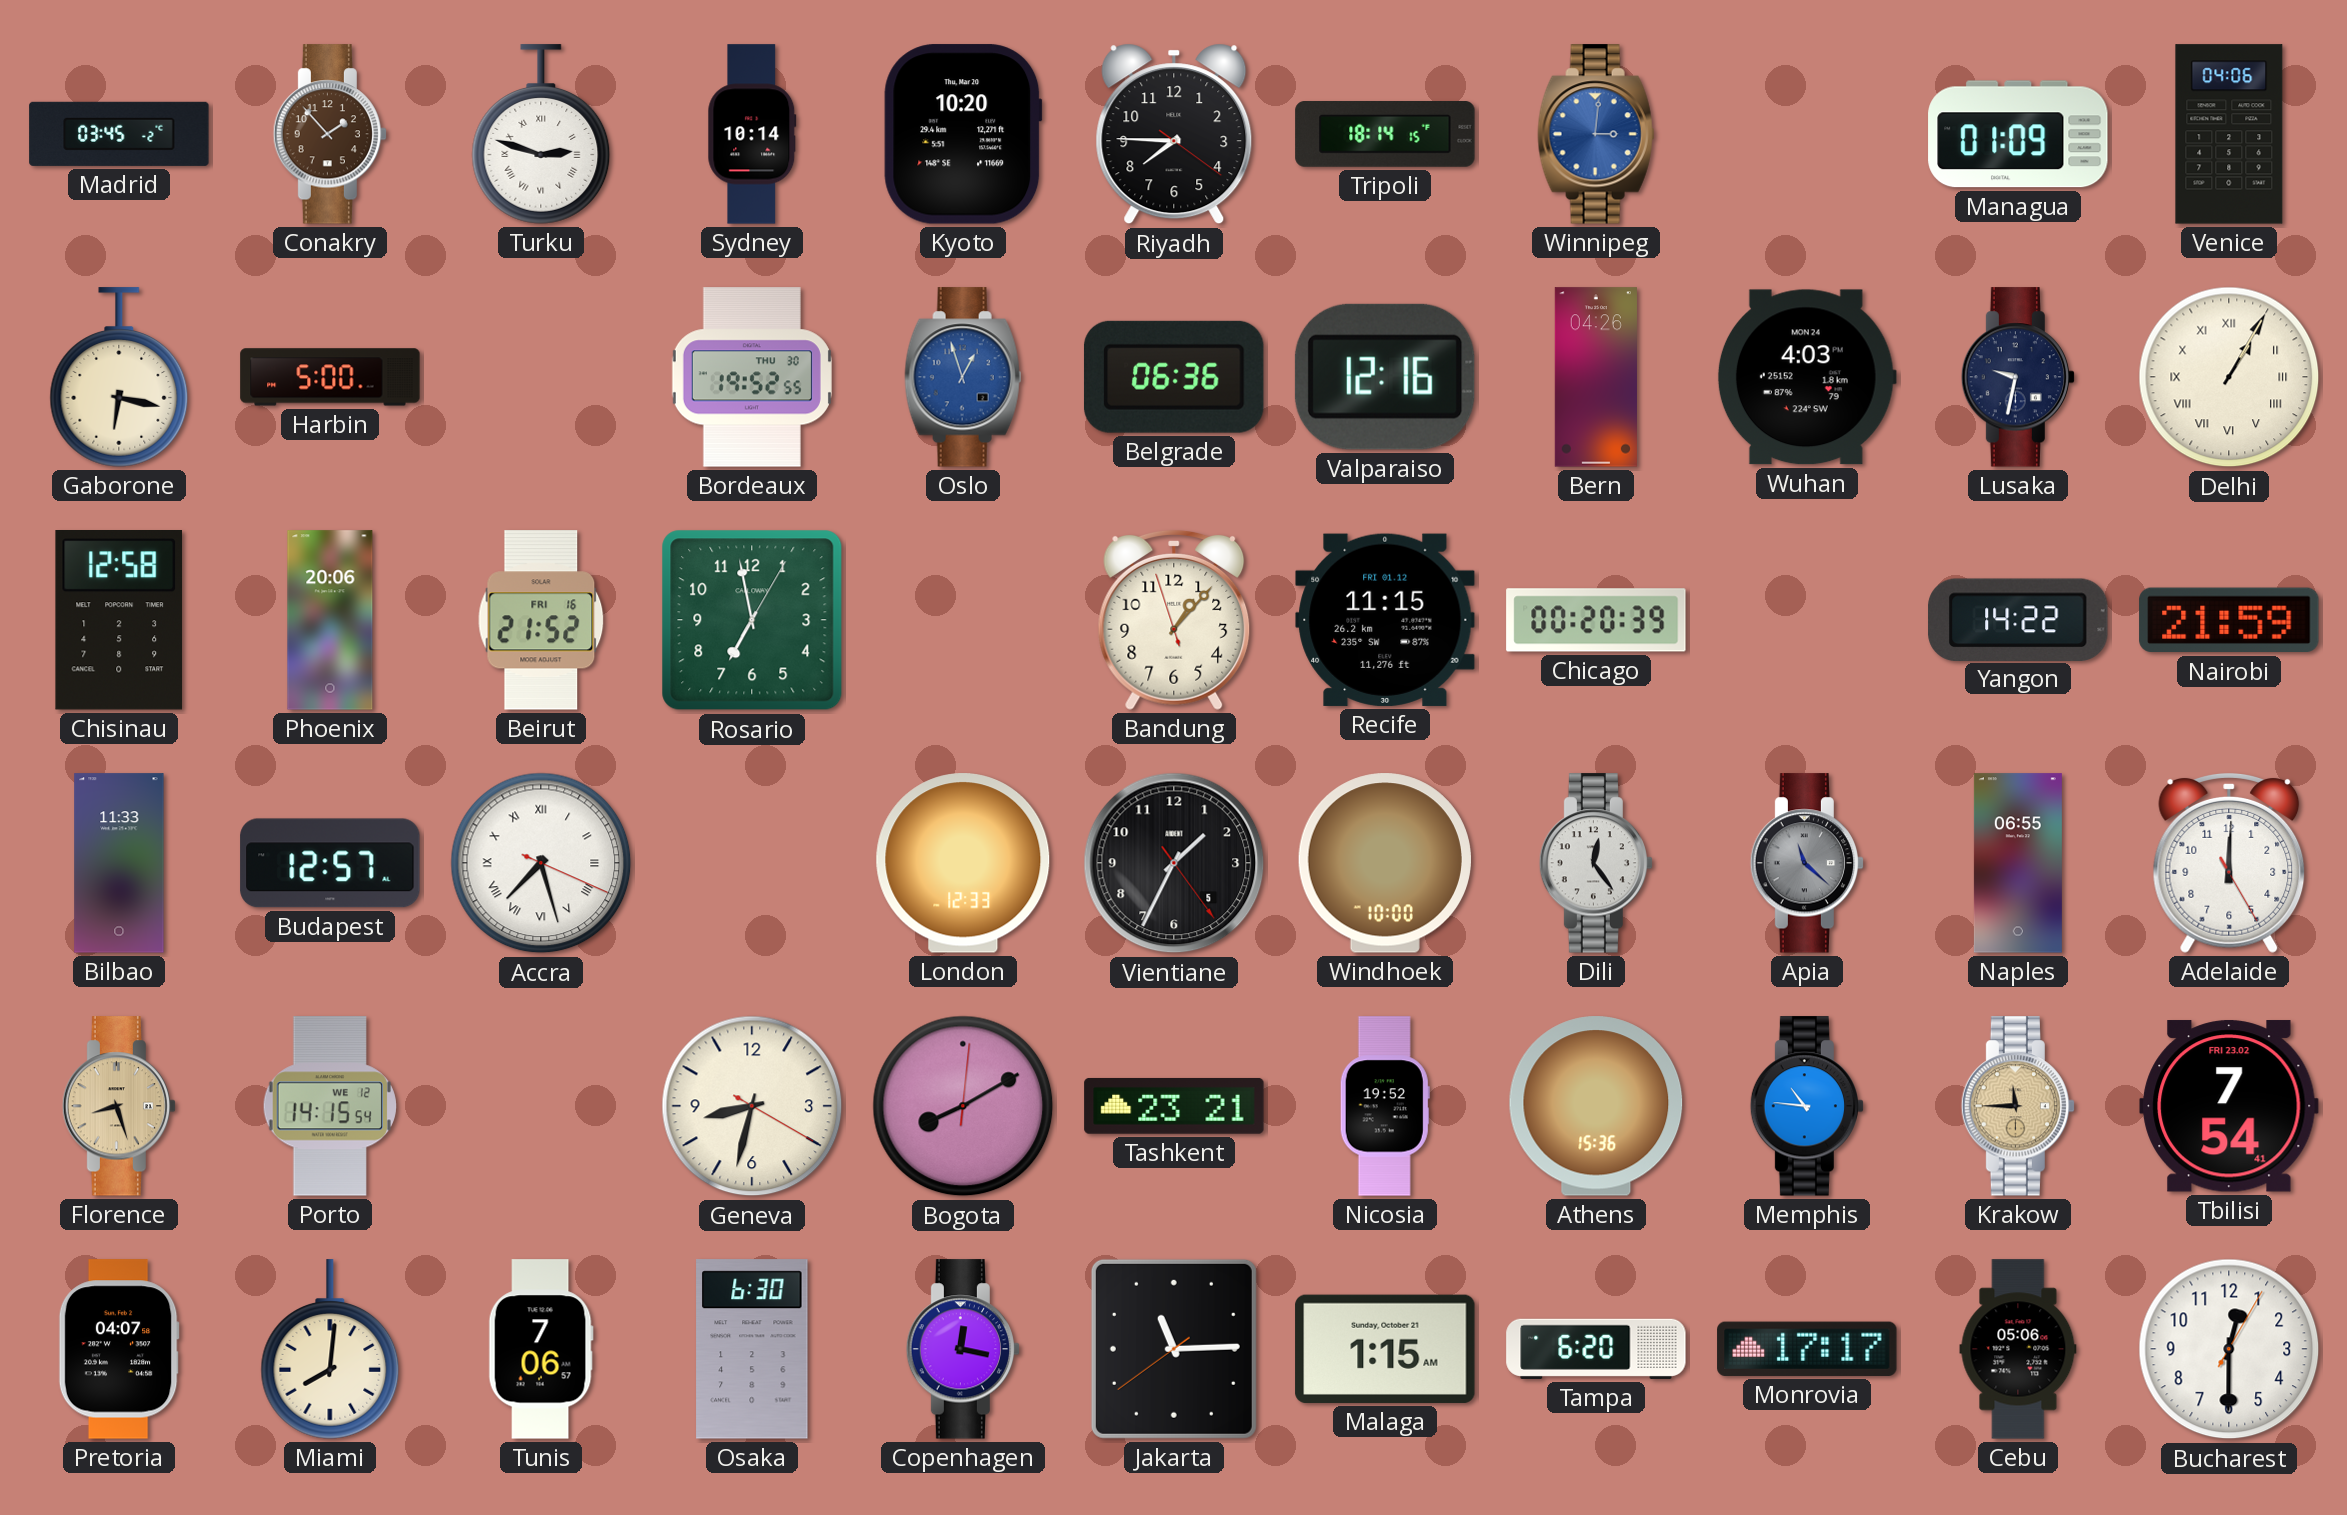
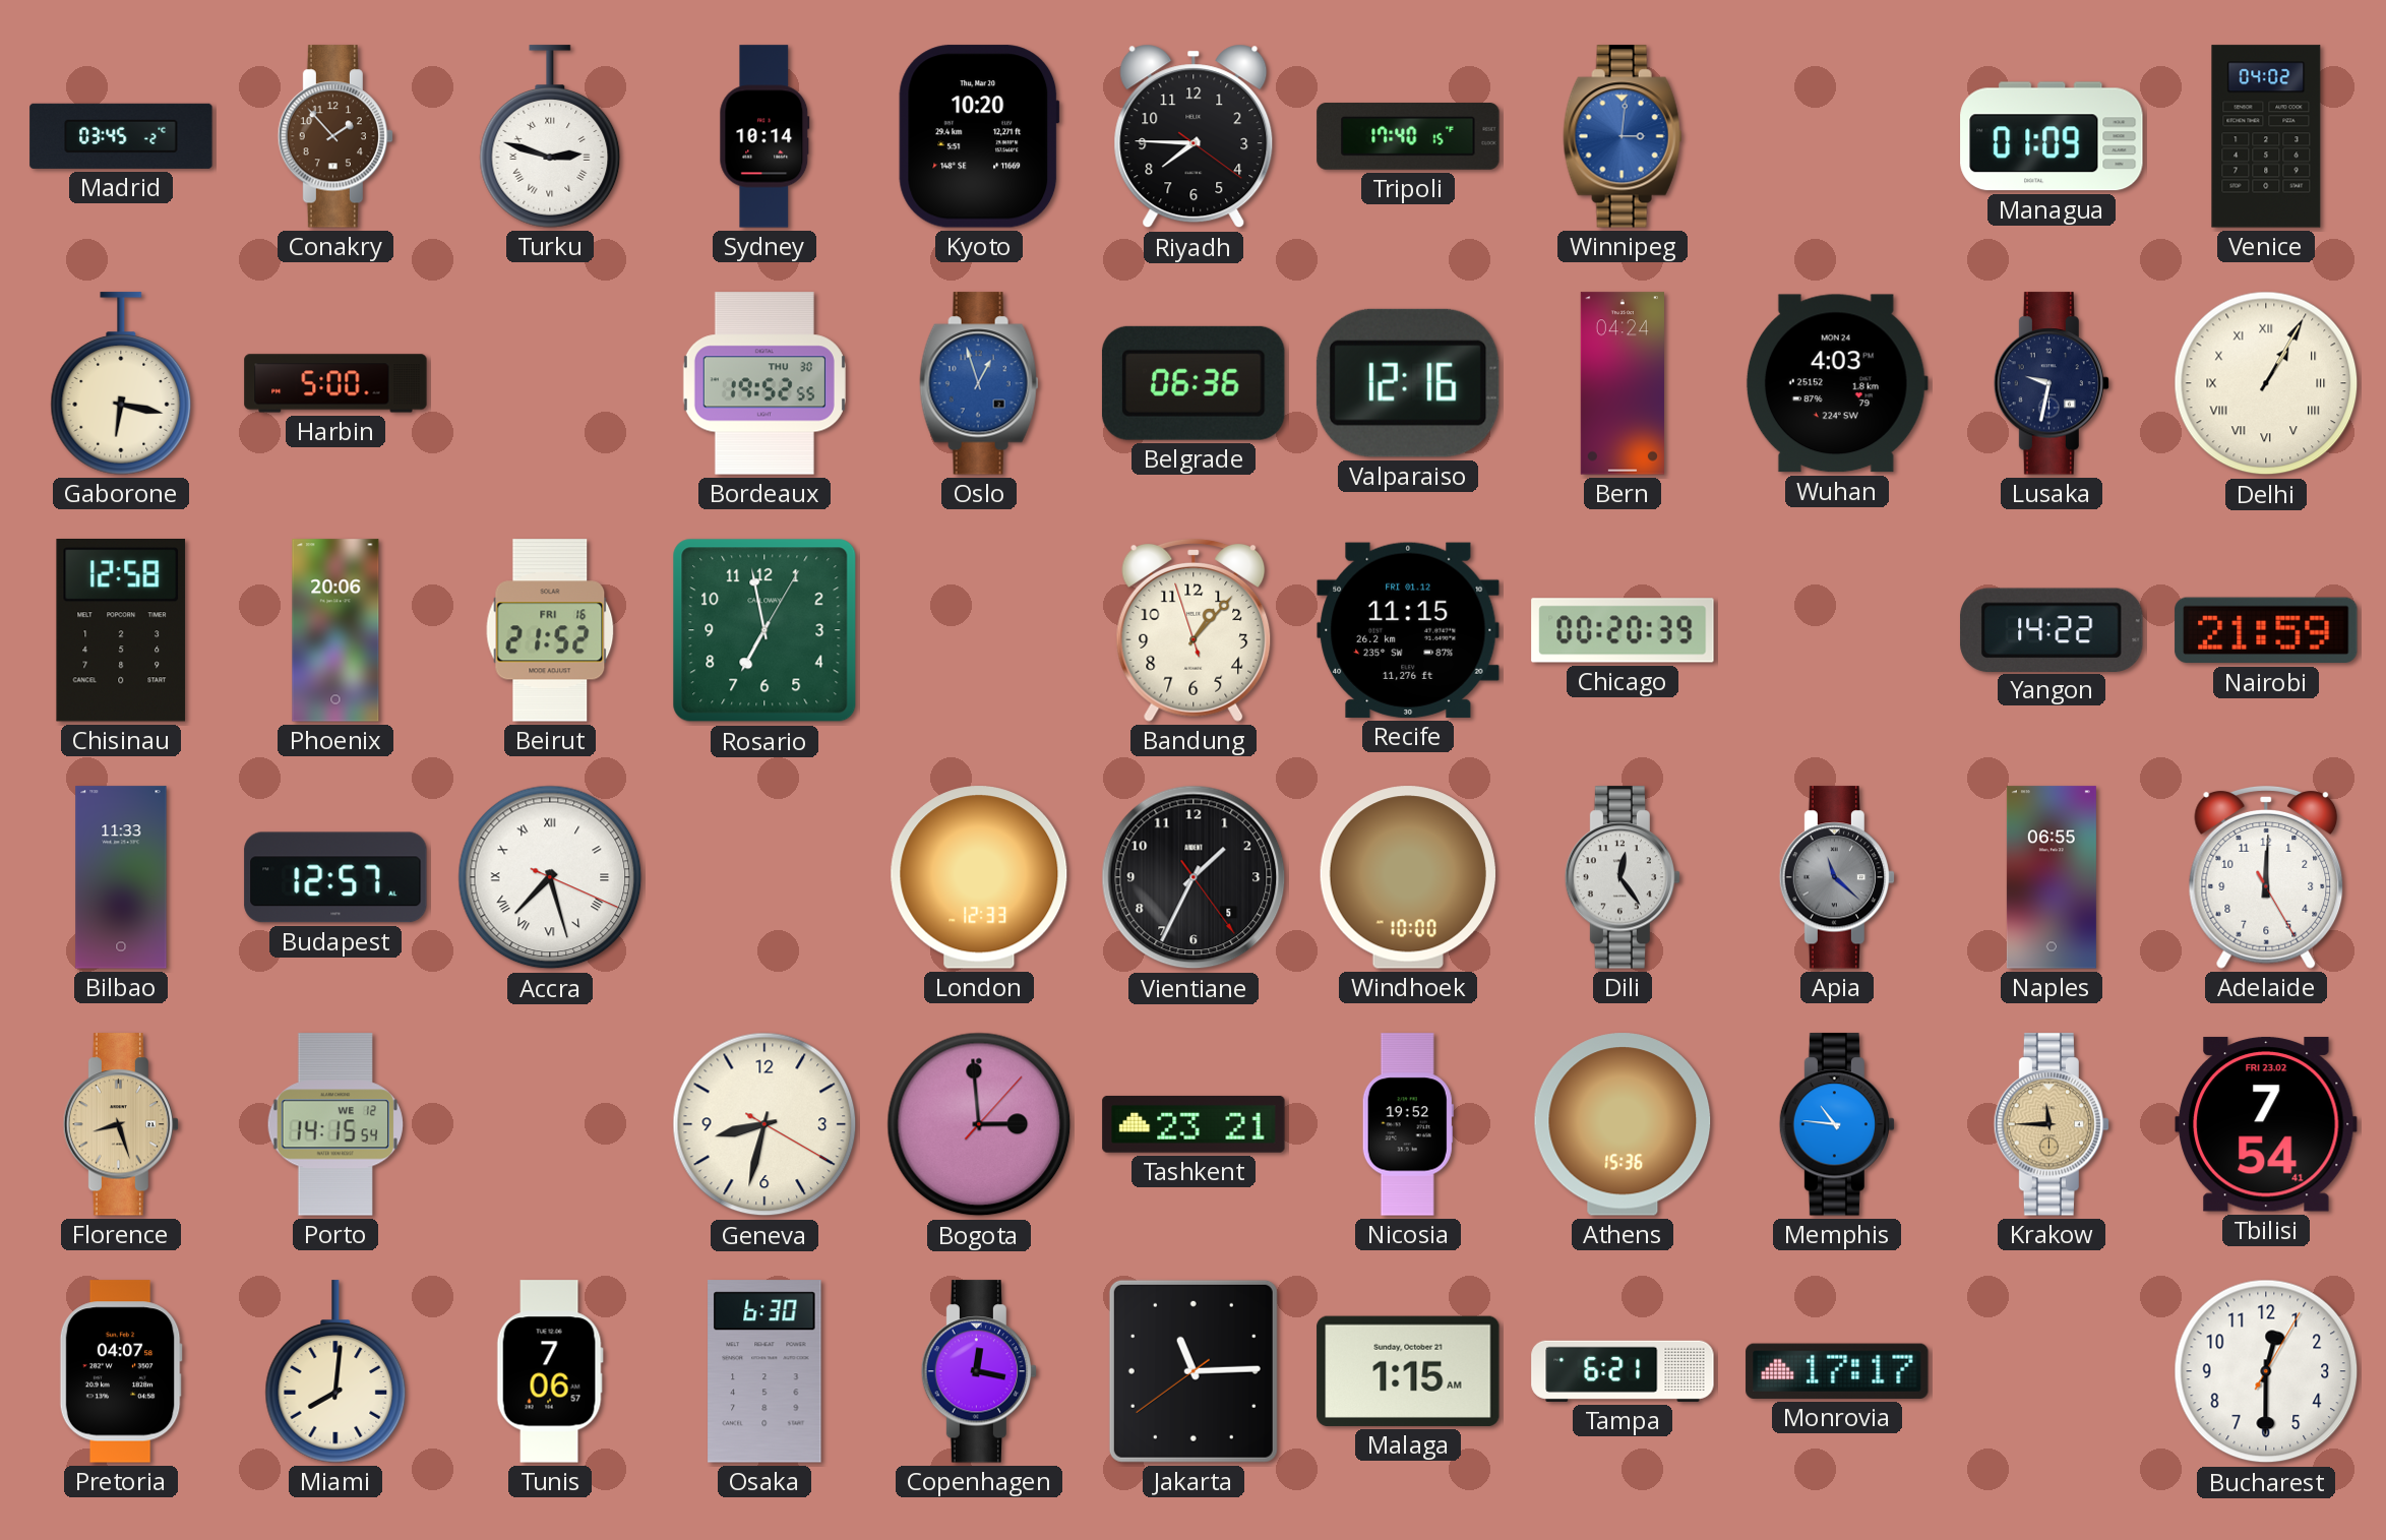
Tripoli: 18:14 -> 17:40
Venice: 04:06 -> 04:02
Bern: 04:26 -> 04:24
Bogota: 8:10 -> 2:59
Tampa: 6:20 -> 6:21
Cebu: 05:06 -> none
